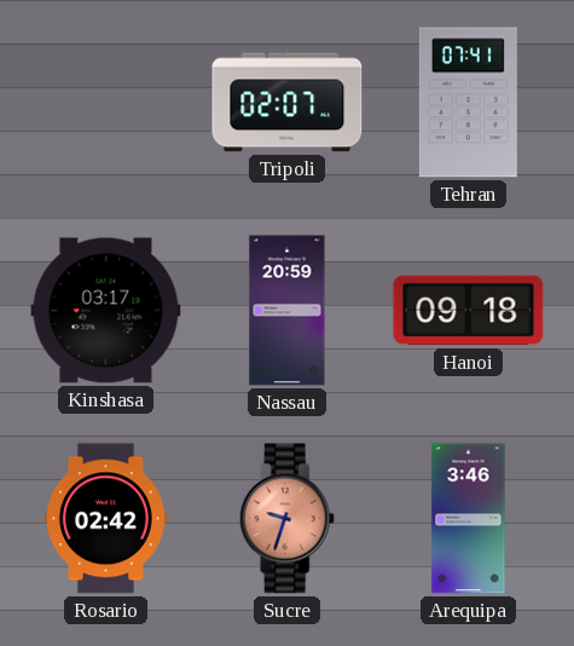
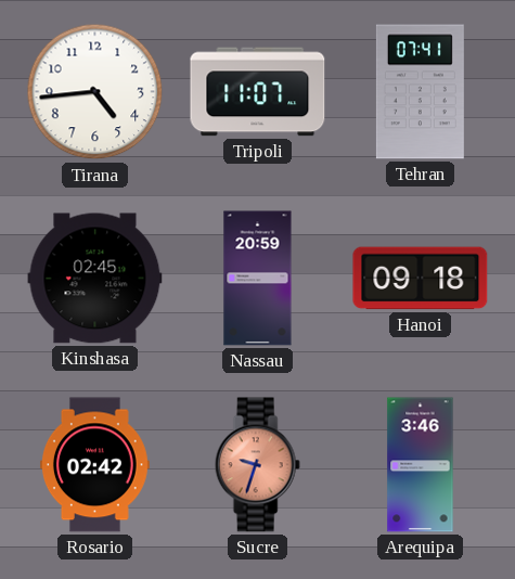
Tirana: none -> 4:44
Tripoli: 02:07 -> 11:07
Kinshasa: 03:17 -> 02:45
